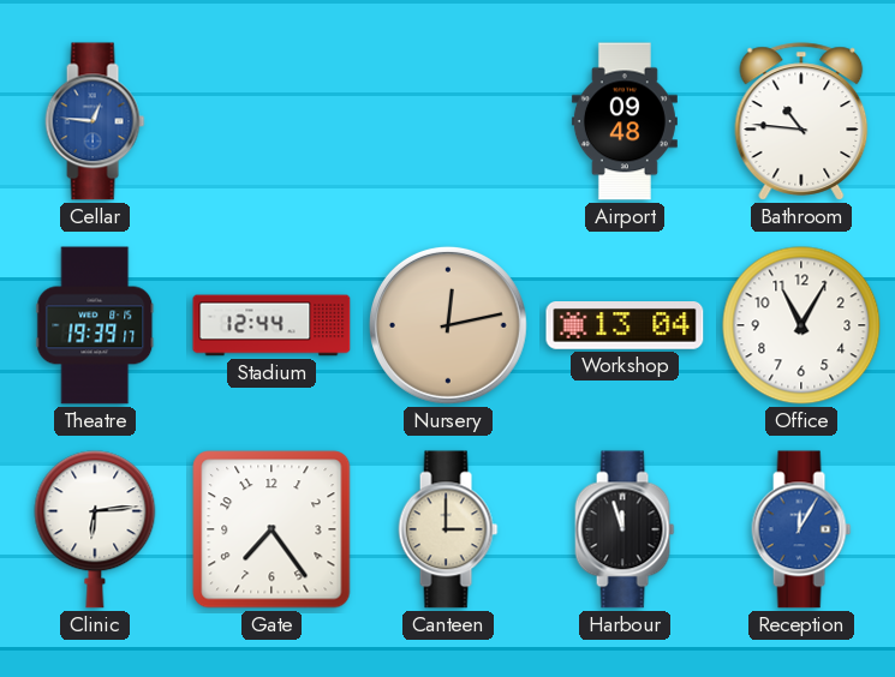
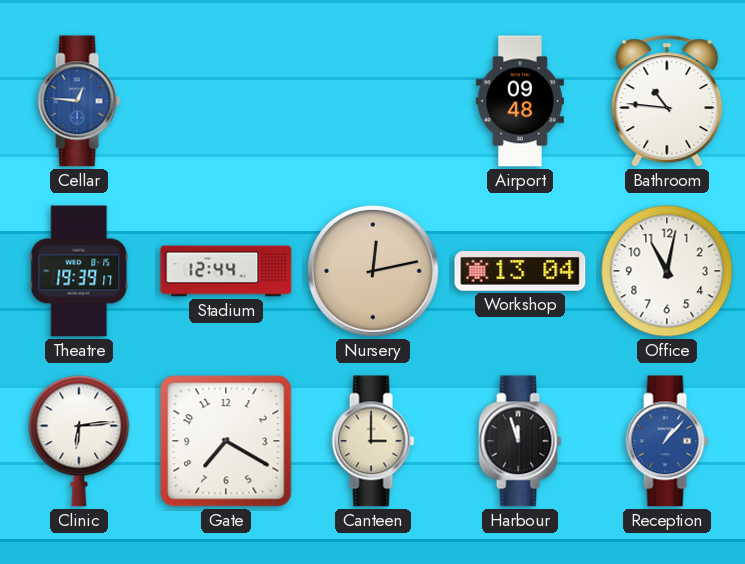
Office: 11:05 -> 11:02
Gate: 7:24 -> 7:20
Reception: 12:05 -> 1:07
